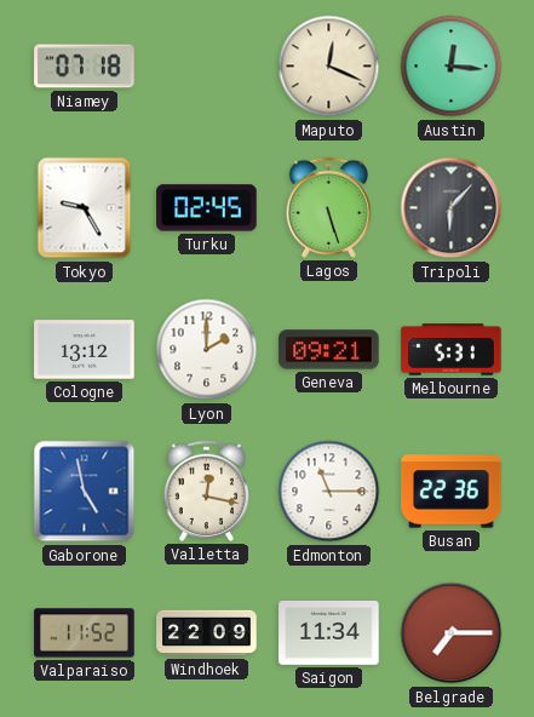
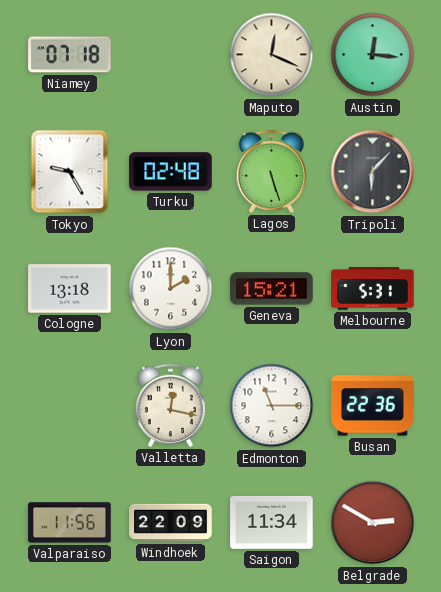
Turku: 02:45 -> 02:48
Cologne: 13:12 -> 13:18
Geneva: 09:21 -> 15:21
Gaborone: 4:58 -> none
Valparaiso: 11:52 -> 11:56
Belgrade: 7:15 -> 2:50
